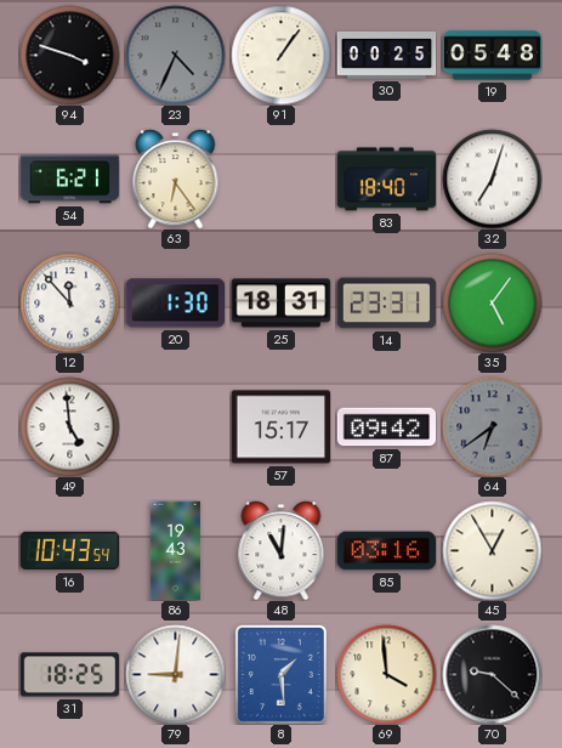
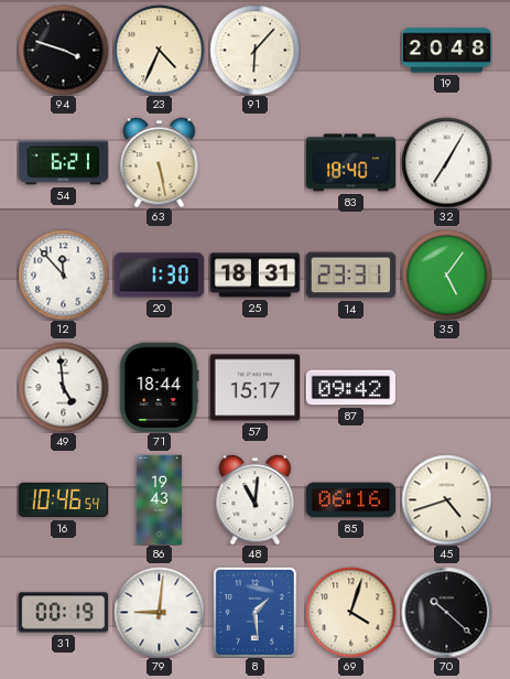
23 dial: grey -> cream
91: 1:06 -> 6:07
30: 00:25 -> none
19: 05:48 -> 20:48
63: 6:24 -> 5:28
32: 7:03 -> 7:05
71: none -> 18:44
64: 6:39 -> none
16: 10:43 -> 10:46
85: 03:16 -> 06:16
45: 12:55 -> 4:42
31: 18:25 -> 00:19
69: 3:59 -> 4:03
70: 9:22 -> 10:22
